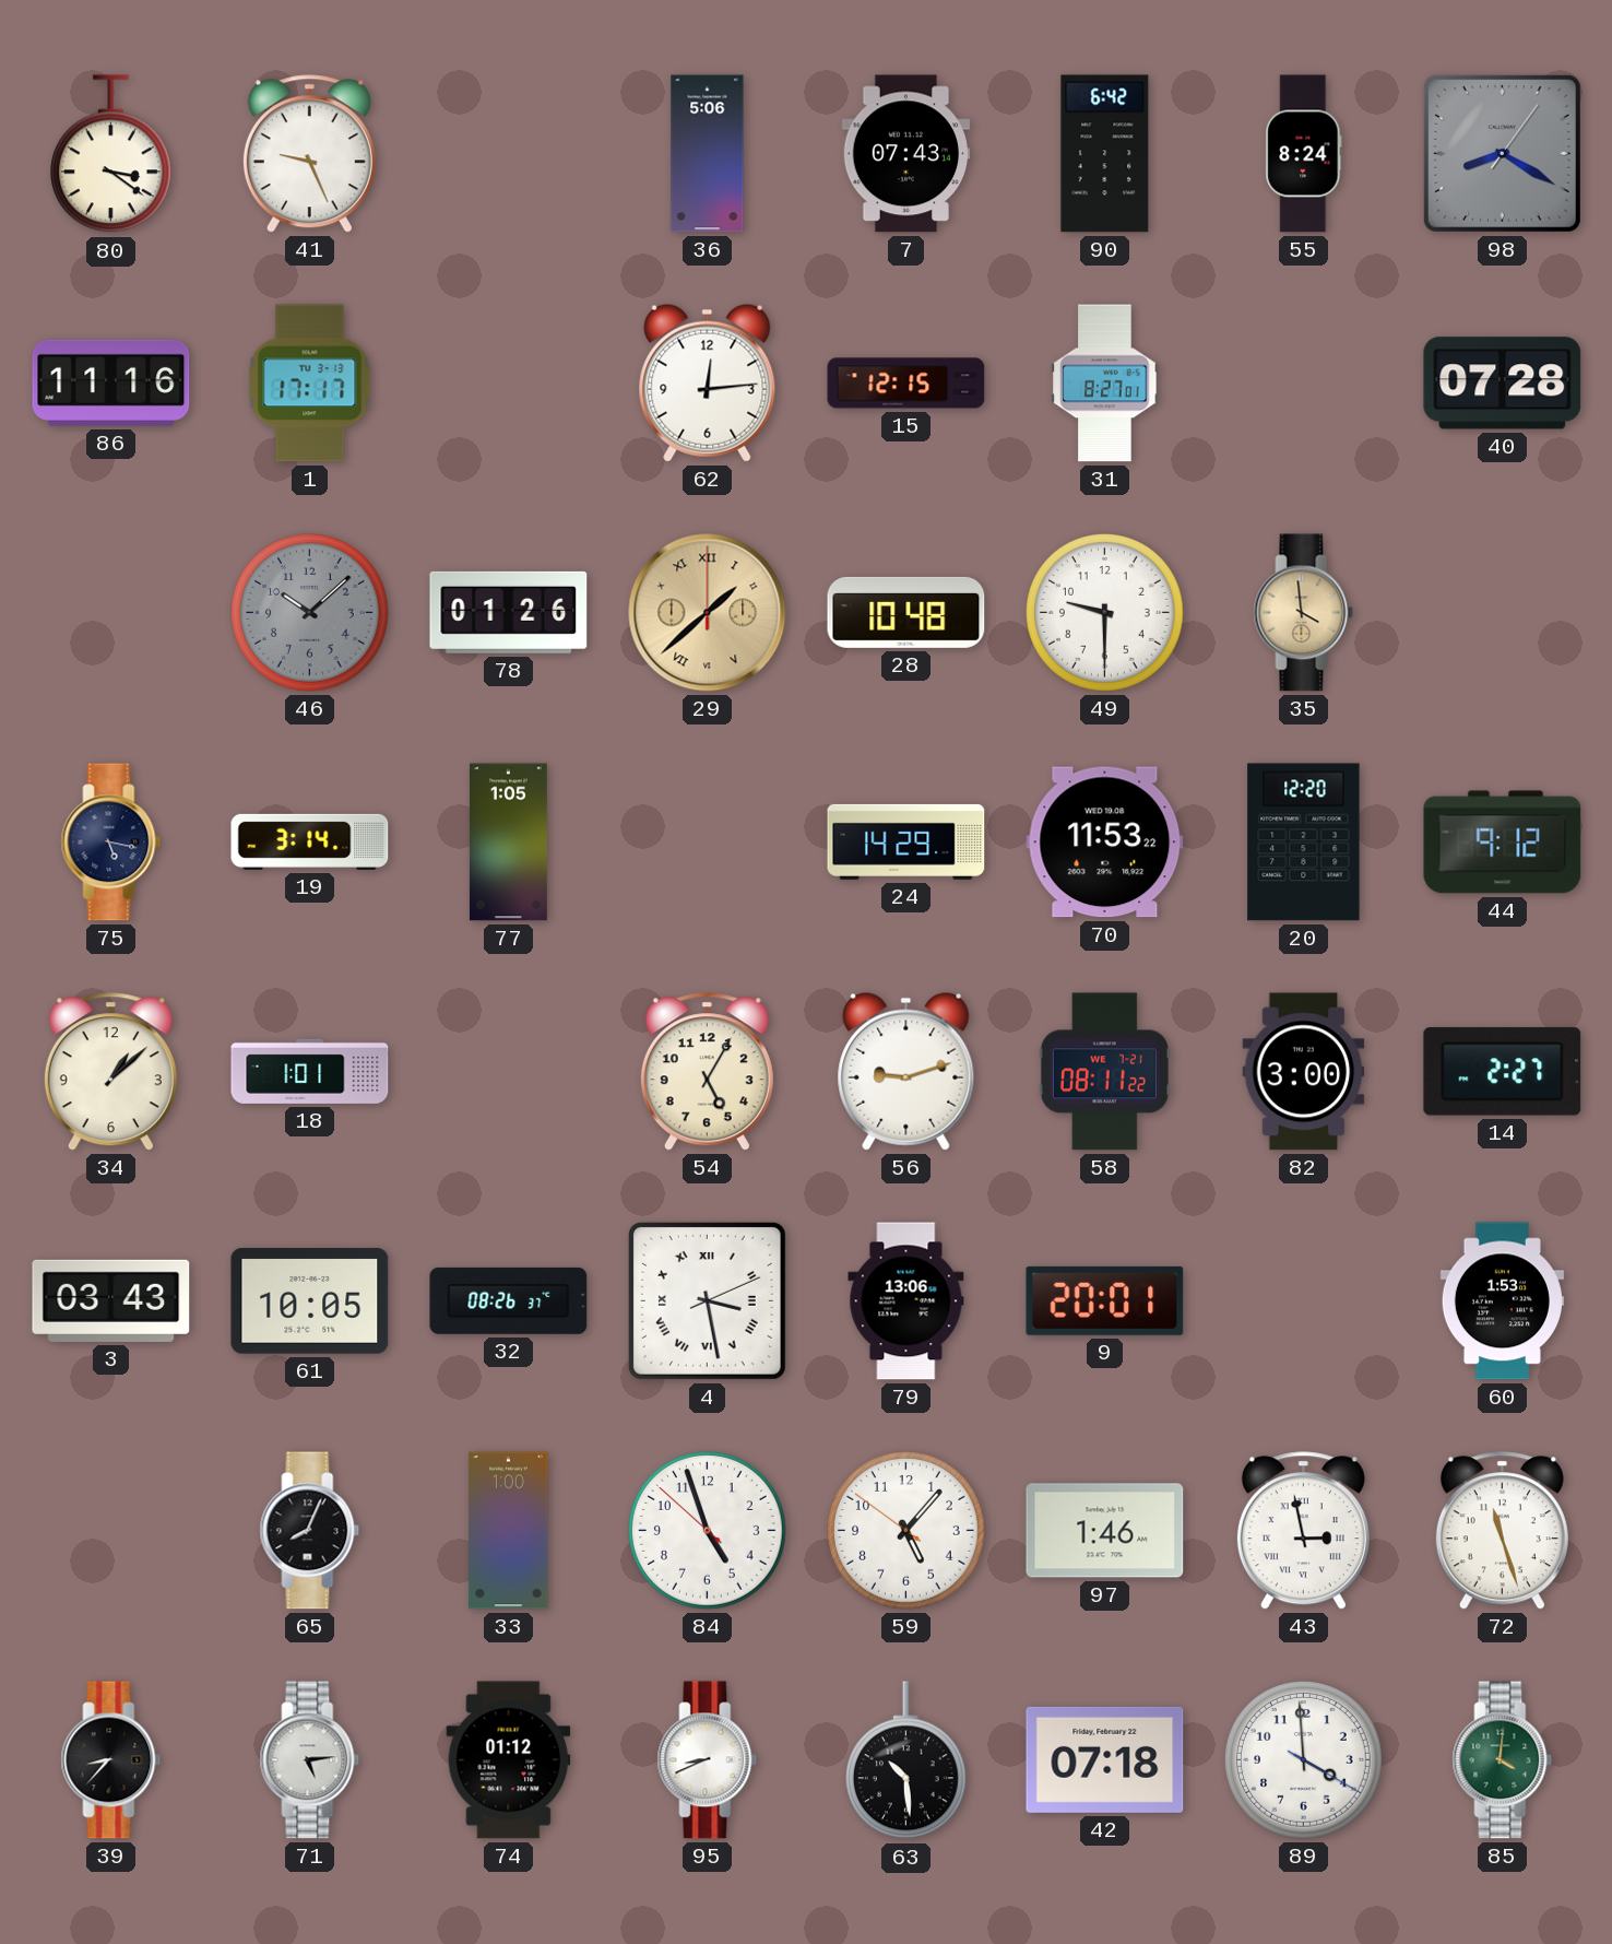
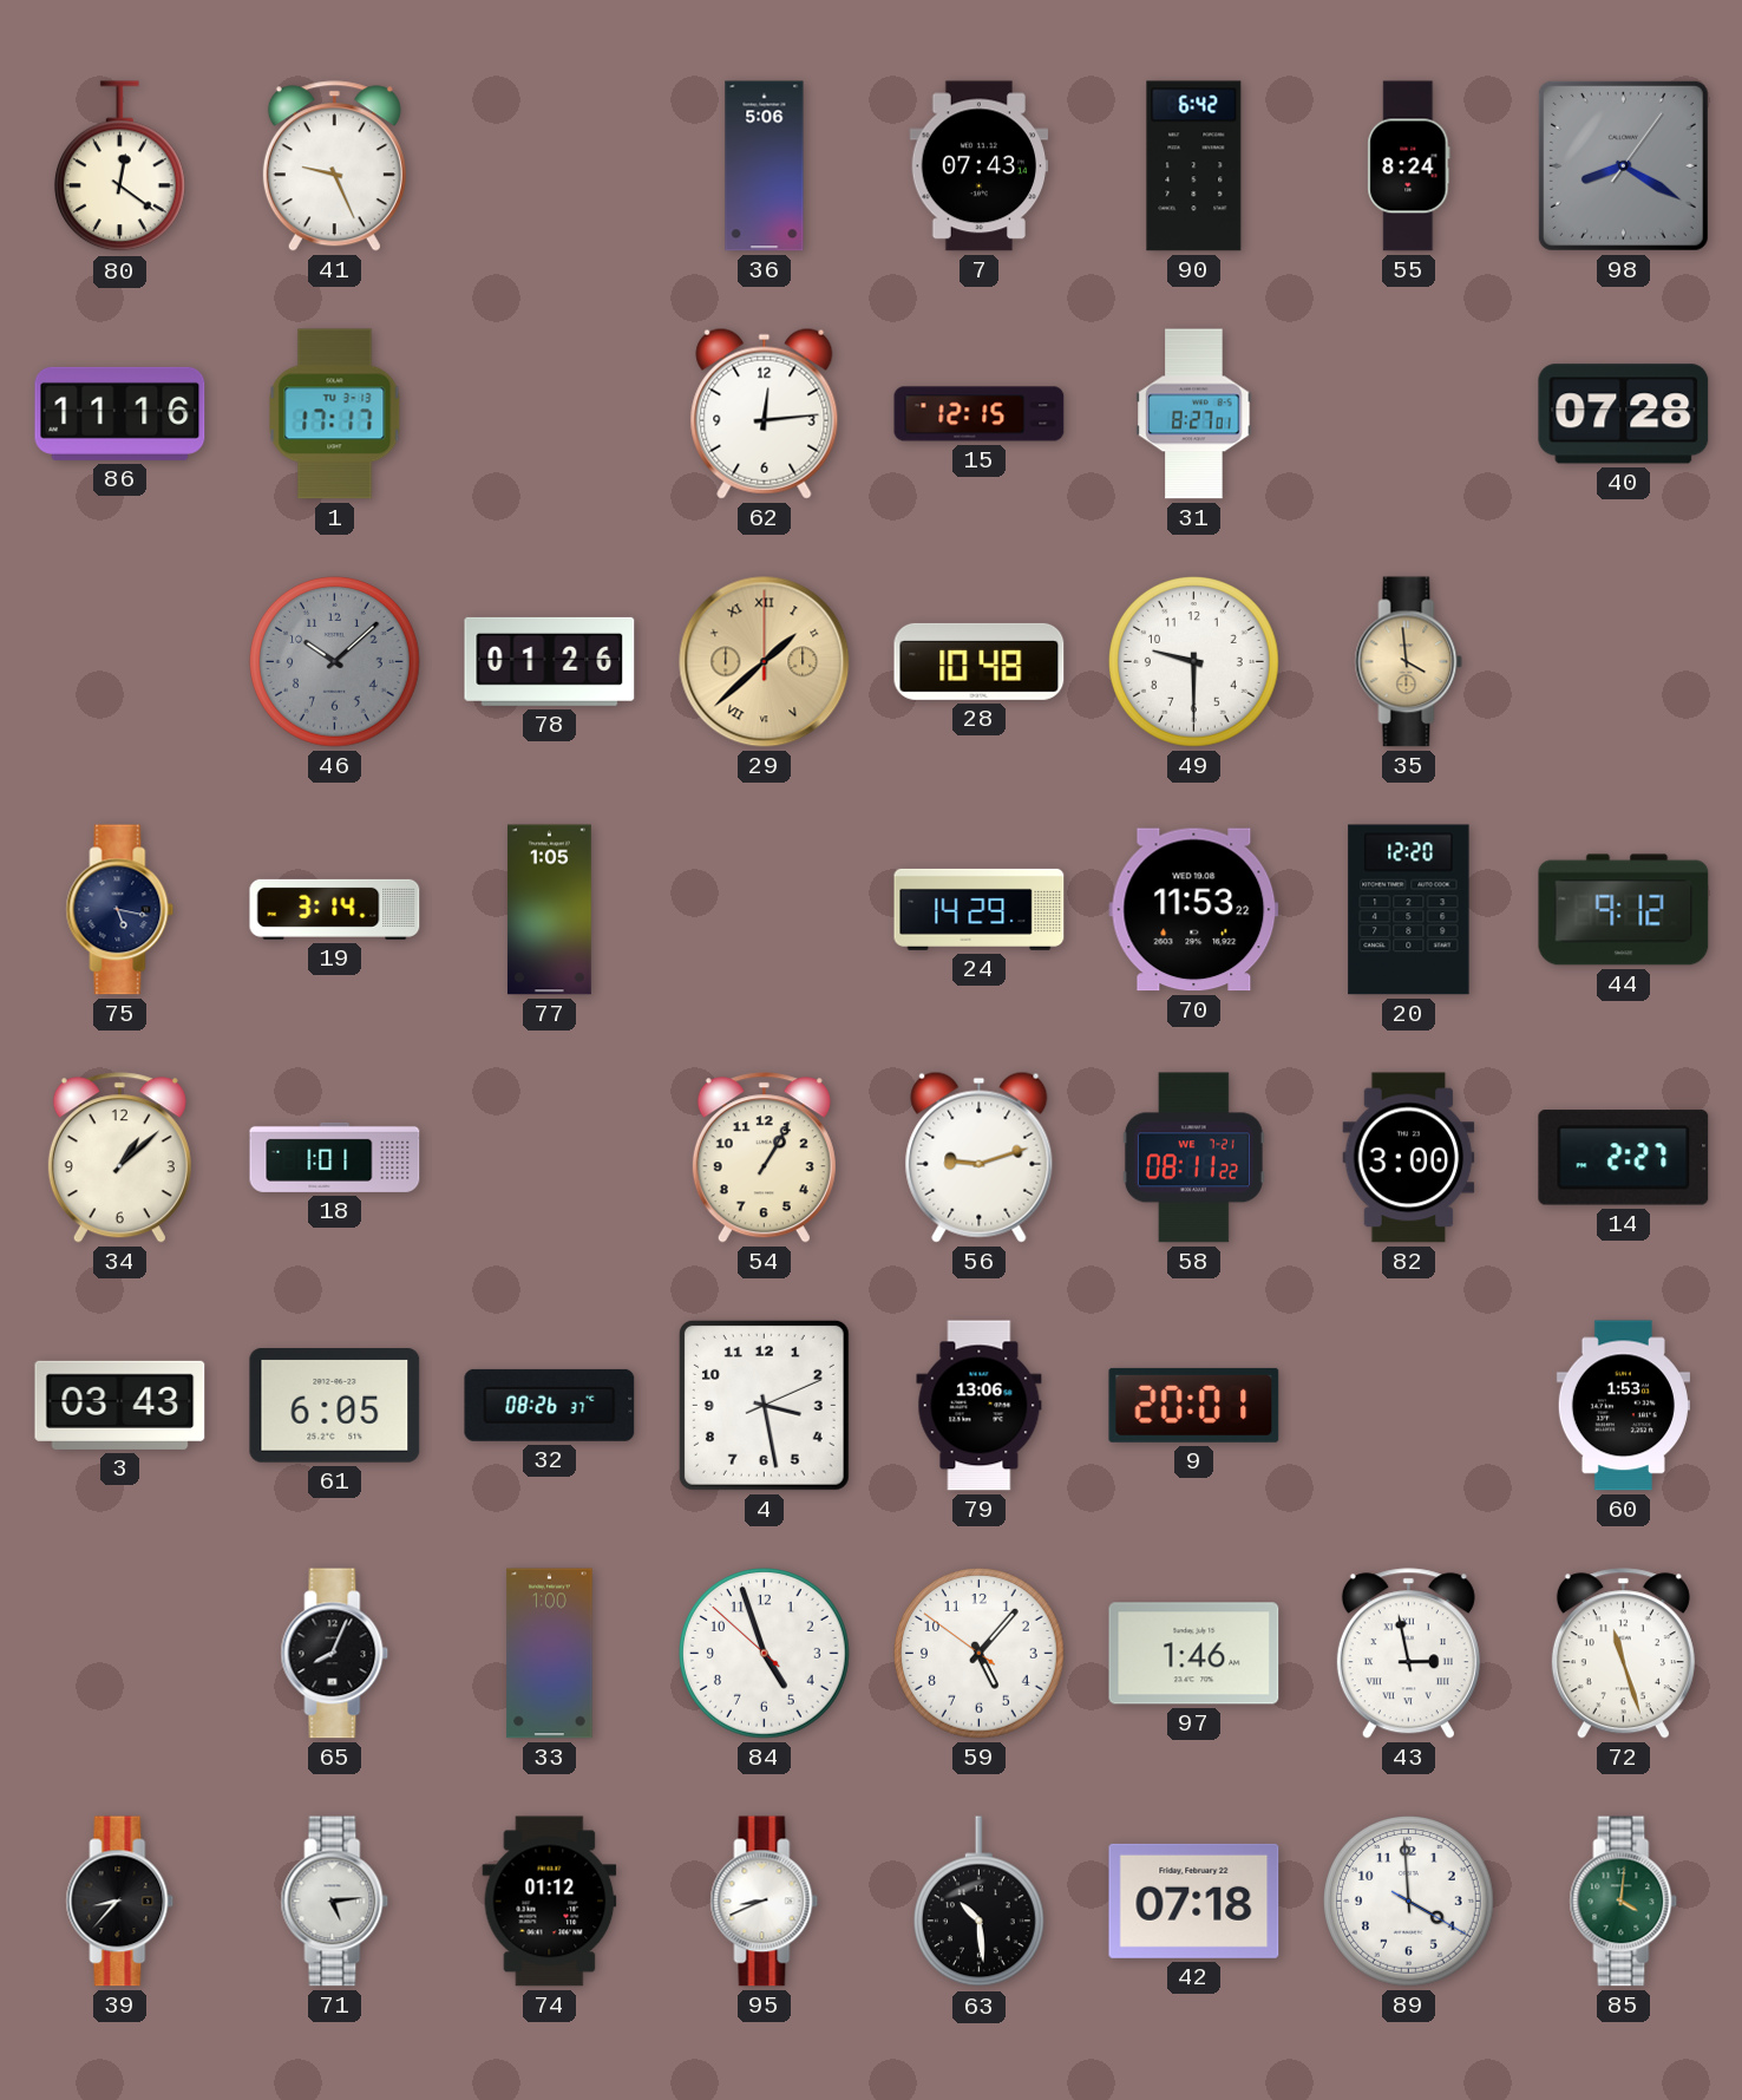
80: 3:21 -> 12:21
54: 5:05 -> 1:05
61: 10:05 -> 6:05
4 numerals: Roman -> Arabic
